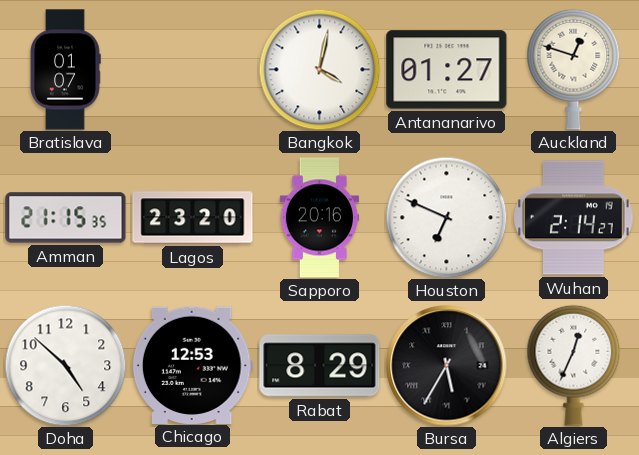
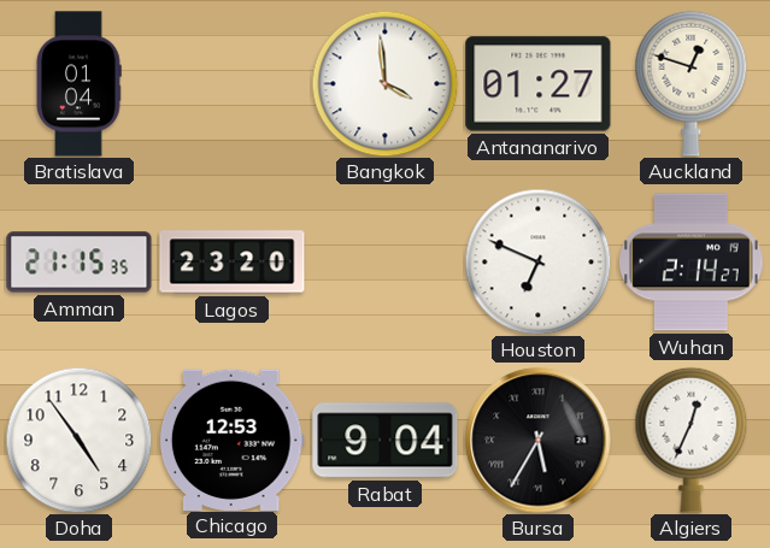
Bratislava: 01:07 -> 01:04
Bangkok: 4:02 -> 3:59
Sapporo: 20:16 -> none
Doha: 4:52 -> 4:54
Rabat: 8:29 -> 9:04
